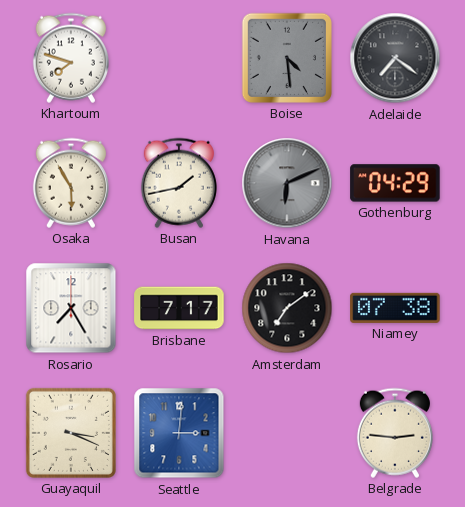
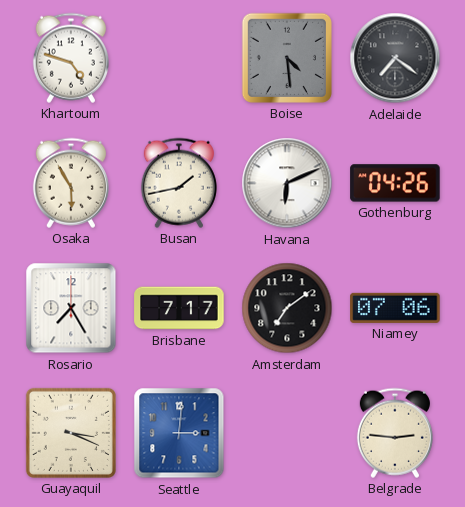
Khartoum: 7:48 -> 4:48
Havana dial: grey -> white
Gothenburg: 04:29 -> 04:26
Niamey: 07:38 -> 07:06
